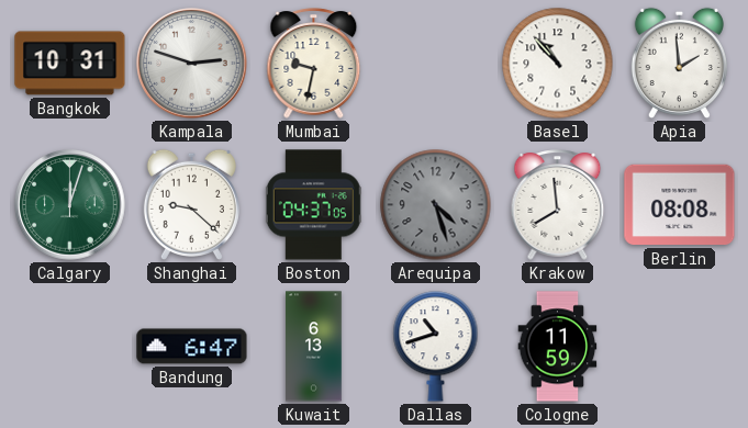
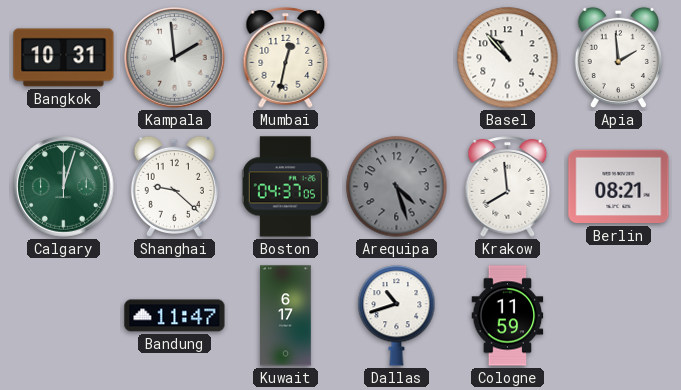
Kampala: 2:48 -> 1:59
Mumbai: 9:32 -> 12:32
Berlin: 08:08 -> 08:21
Bandung: 6:47 -> 11:47
Kuwait: 6:13 -> 6:17
